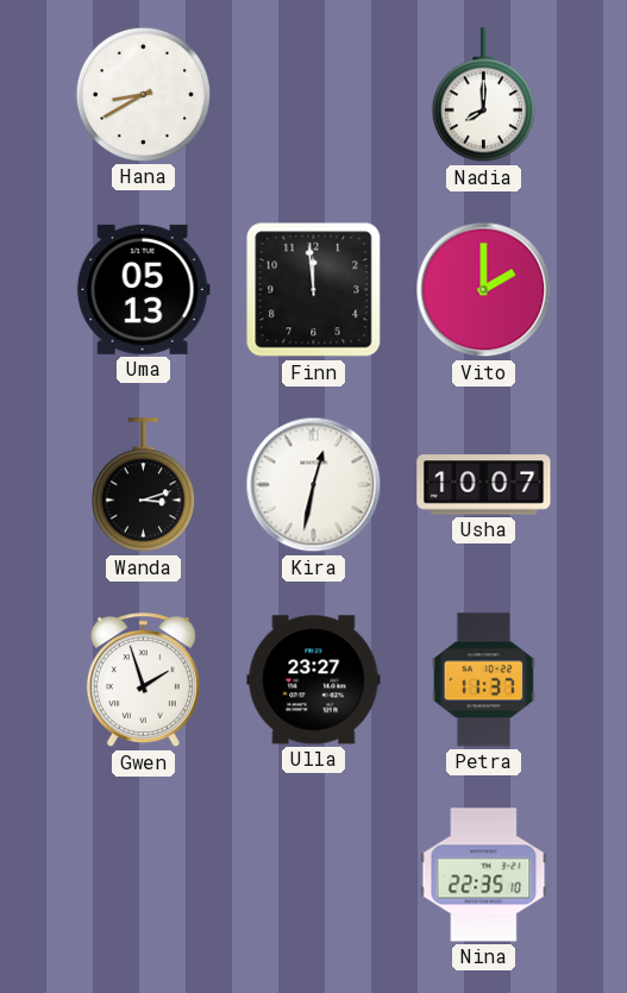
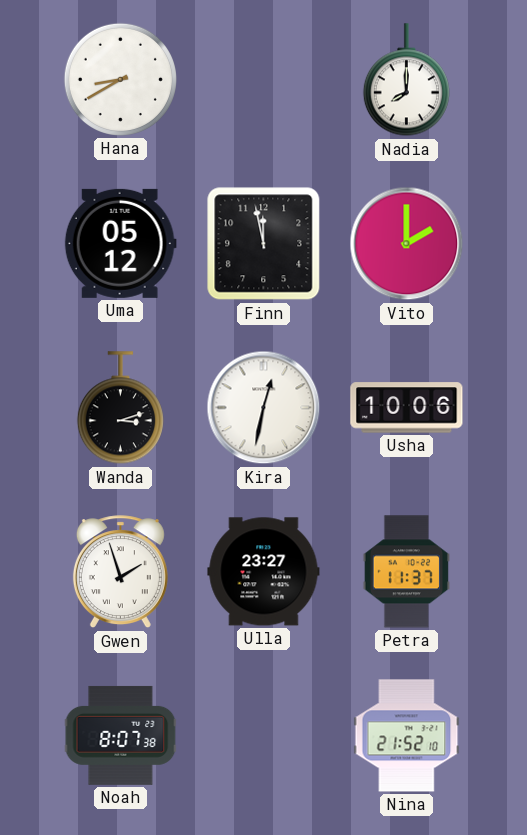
Uma: 05:13 -> 05:12
Finn: 11:59 -> 11:58
Usha: 10:07 -> 10:06
Noah: none -> 8:07
Nina: 22:35 -> 21:52
